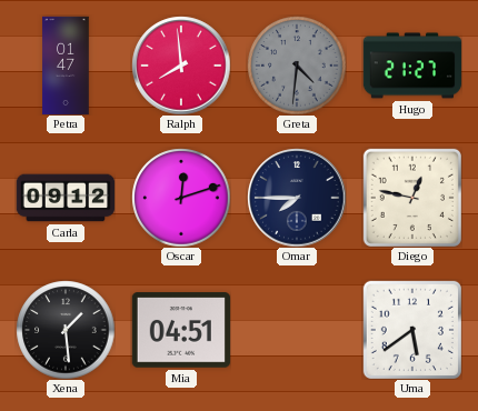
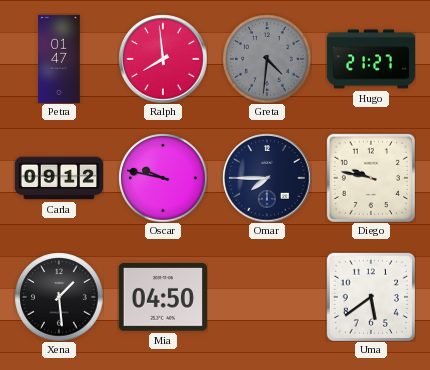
Oscar: 12:12 -> 9:47
Diego: 12:47 -> 9:47
Mia: 04:51 -> 04:50
